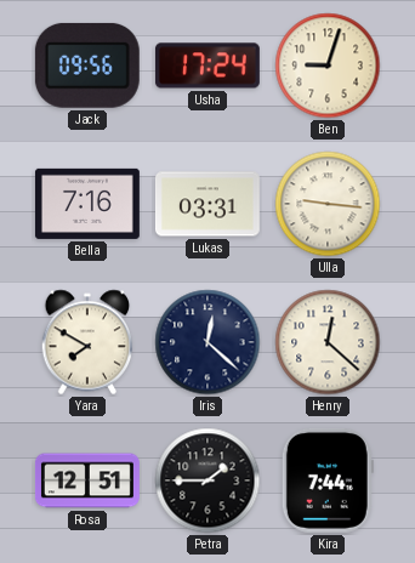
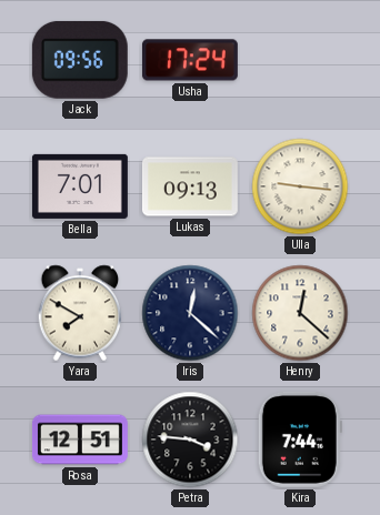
Ben: 9:03 -> none
Bella: 7:16 -> 7:01
Lukas: 03:31 -> 09:13
Petra: 1:45 -> 3:46
